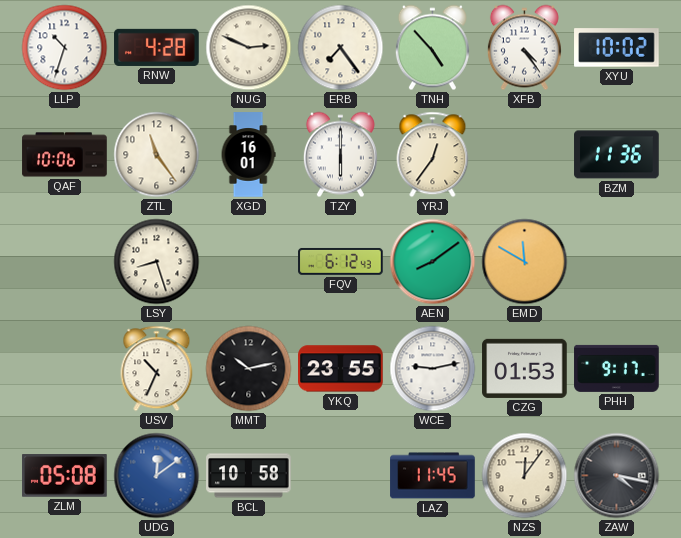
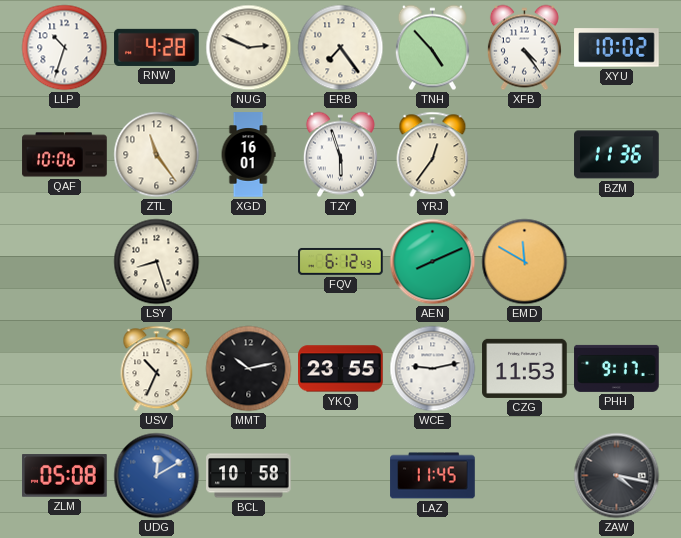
TZY: 6:00 -> 5:57
AEN: 8:09 -> 8:11
CZG: 01:53 -> 11:53
UDG: 12:09 -> 12:10
NZS: 12:06 -> none
